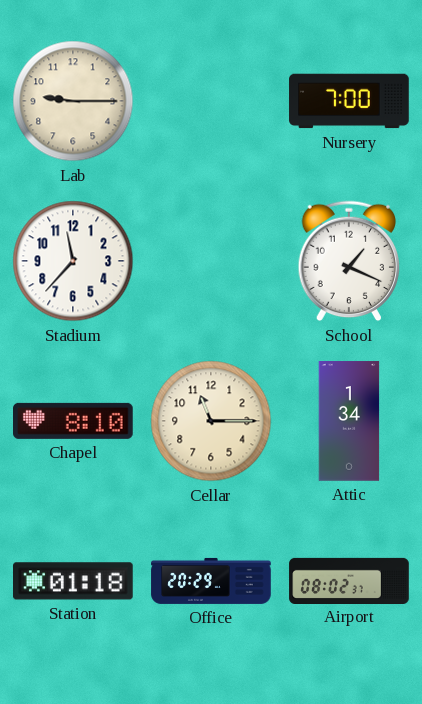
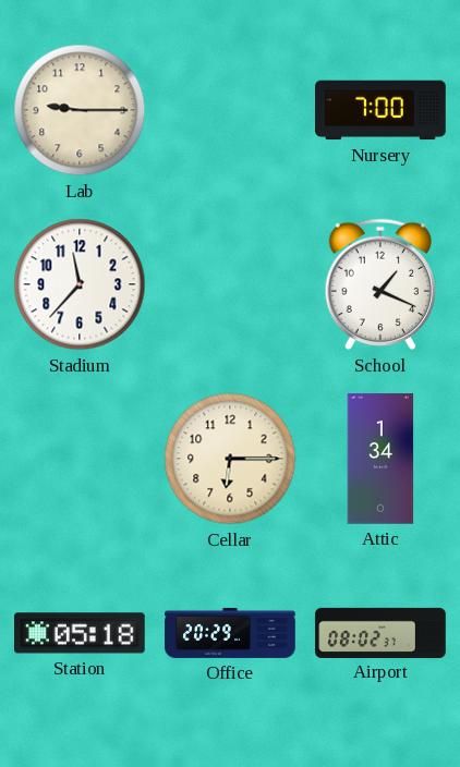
Chapel: 8:10 -> none
Cellar: 11:15 -> 6:15
Station: 01:18 -> 05:18
